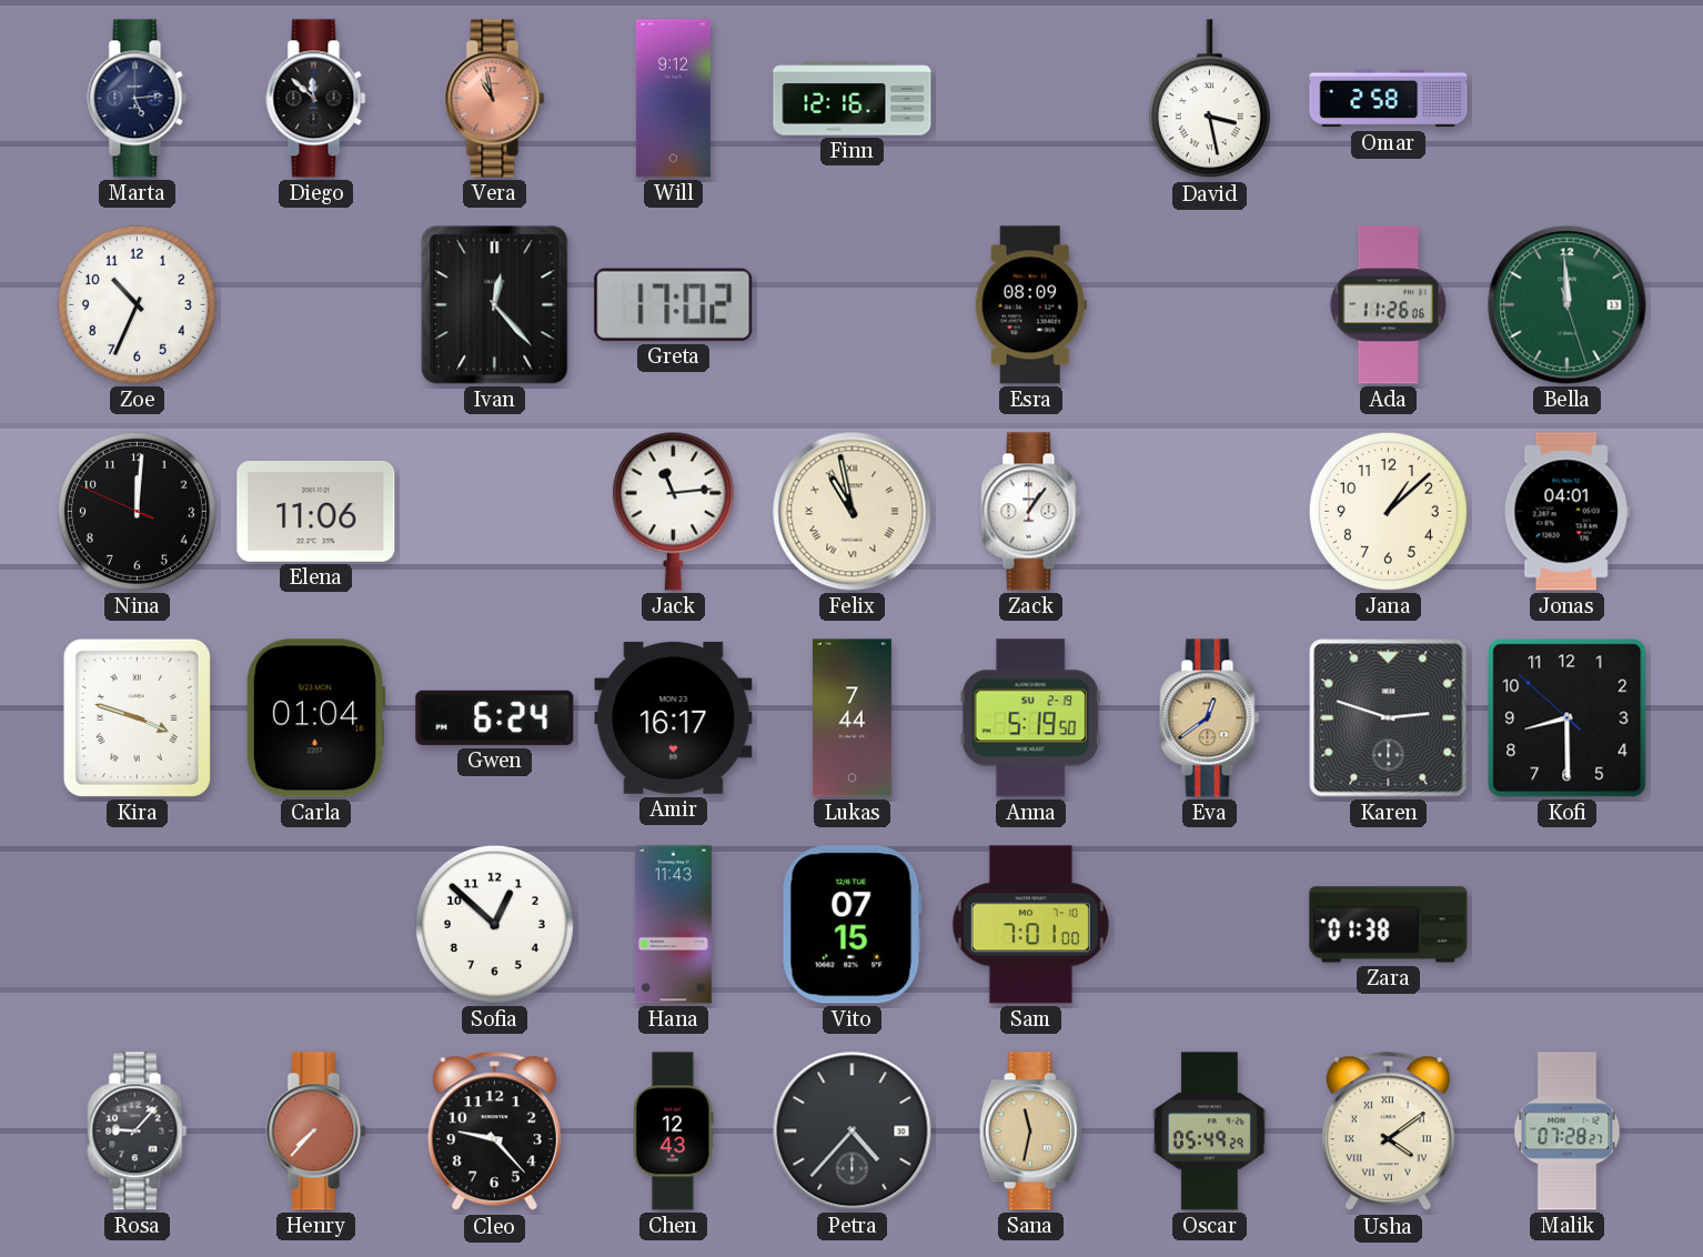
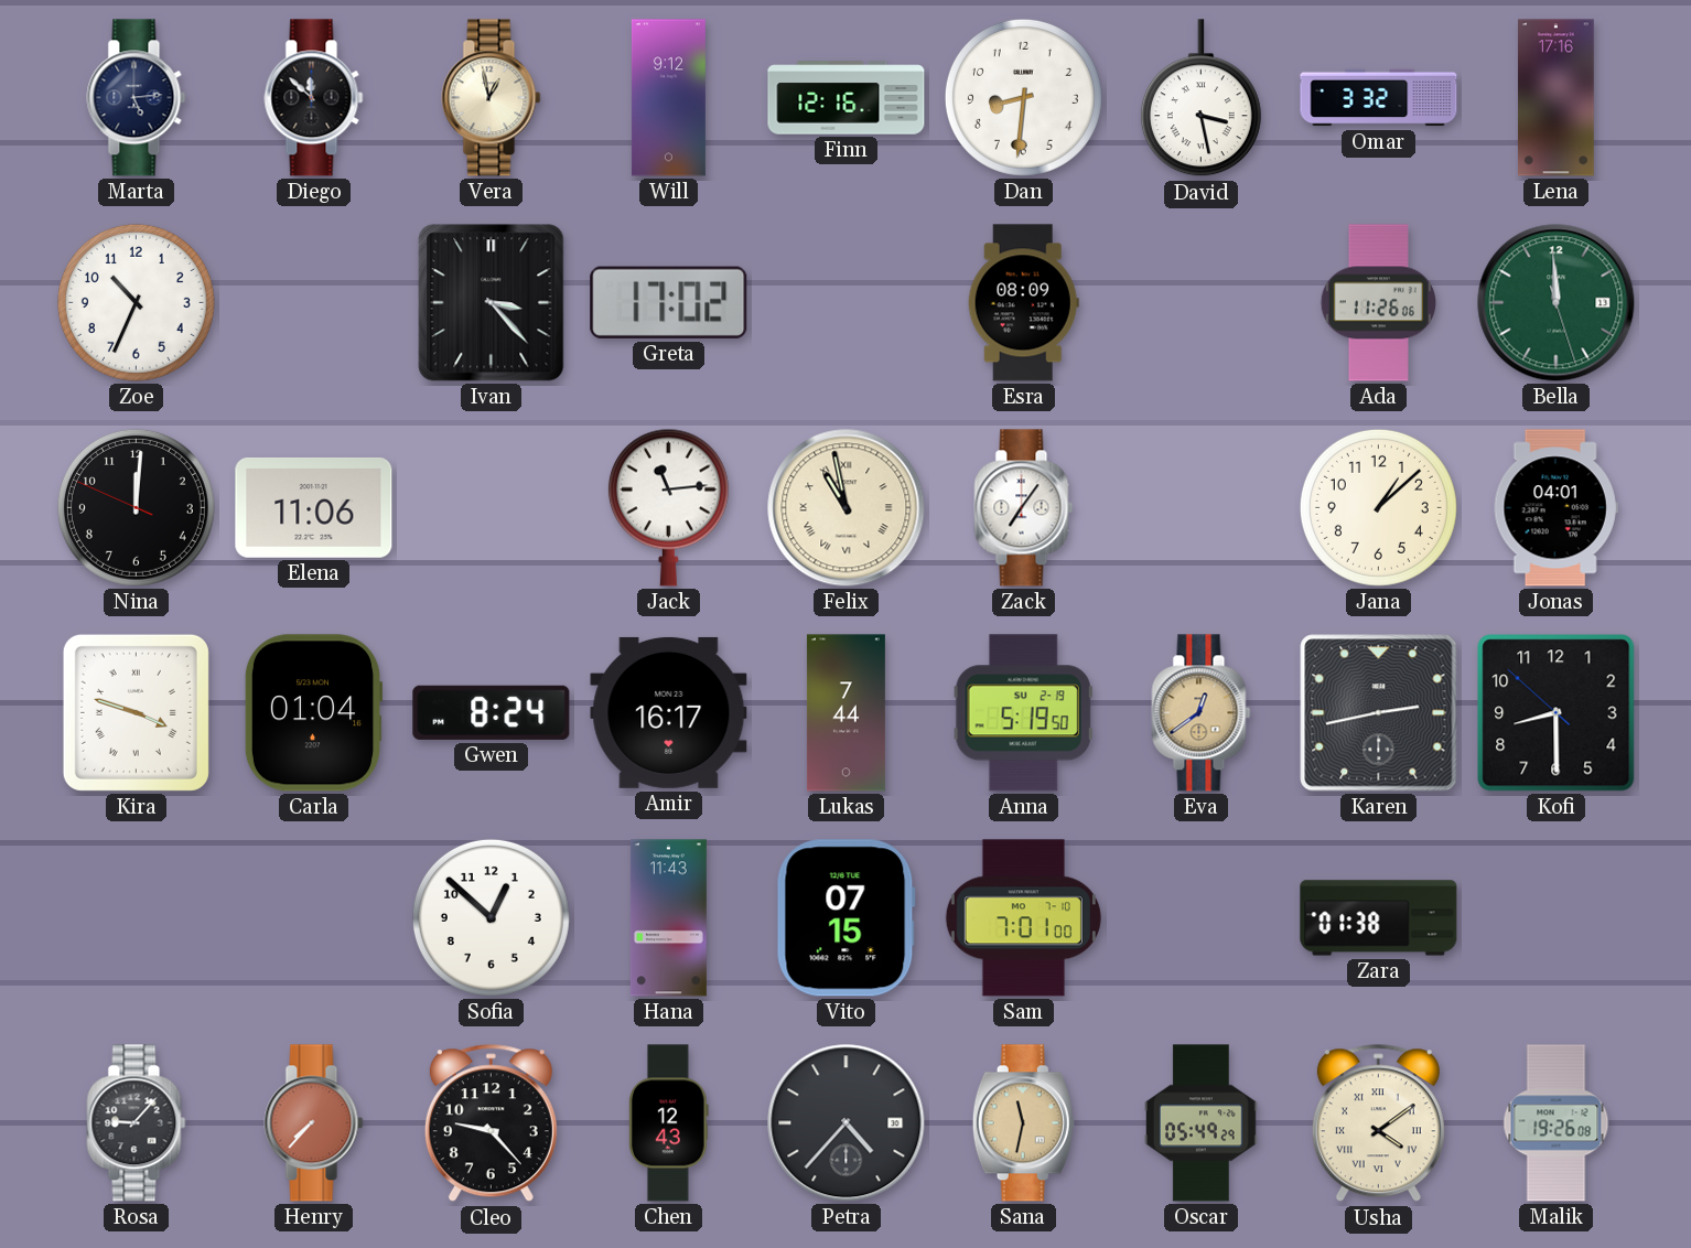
Vera: 10:58 -> 12:58
Vera dial: salmon -> cream
Dan: none -> 8:31
Omar: 2:58 -> 3:32
Lena: none -> 17:16
Ivan: 12:23 -> 3:23
Zack: 1:06 -> 7:06
Gwen: 6:24 -> 8:24
Karen: 2:48 -> 2:43
Malik: 07:28 -> 19:26
